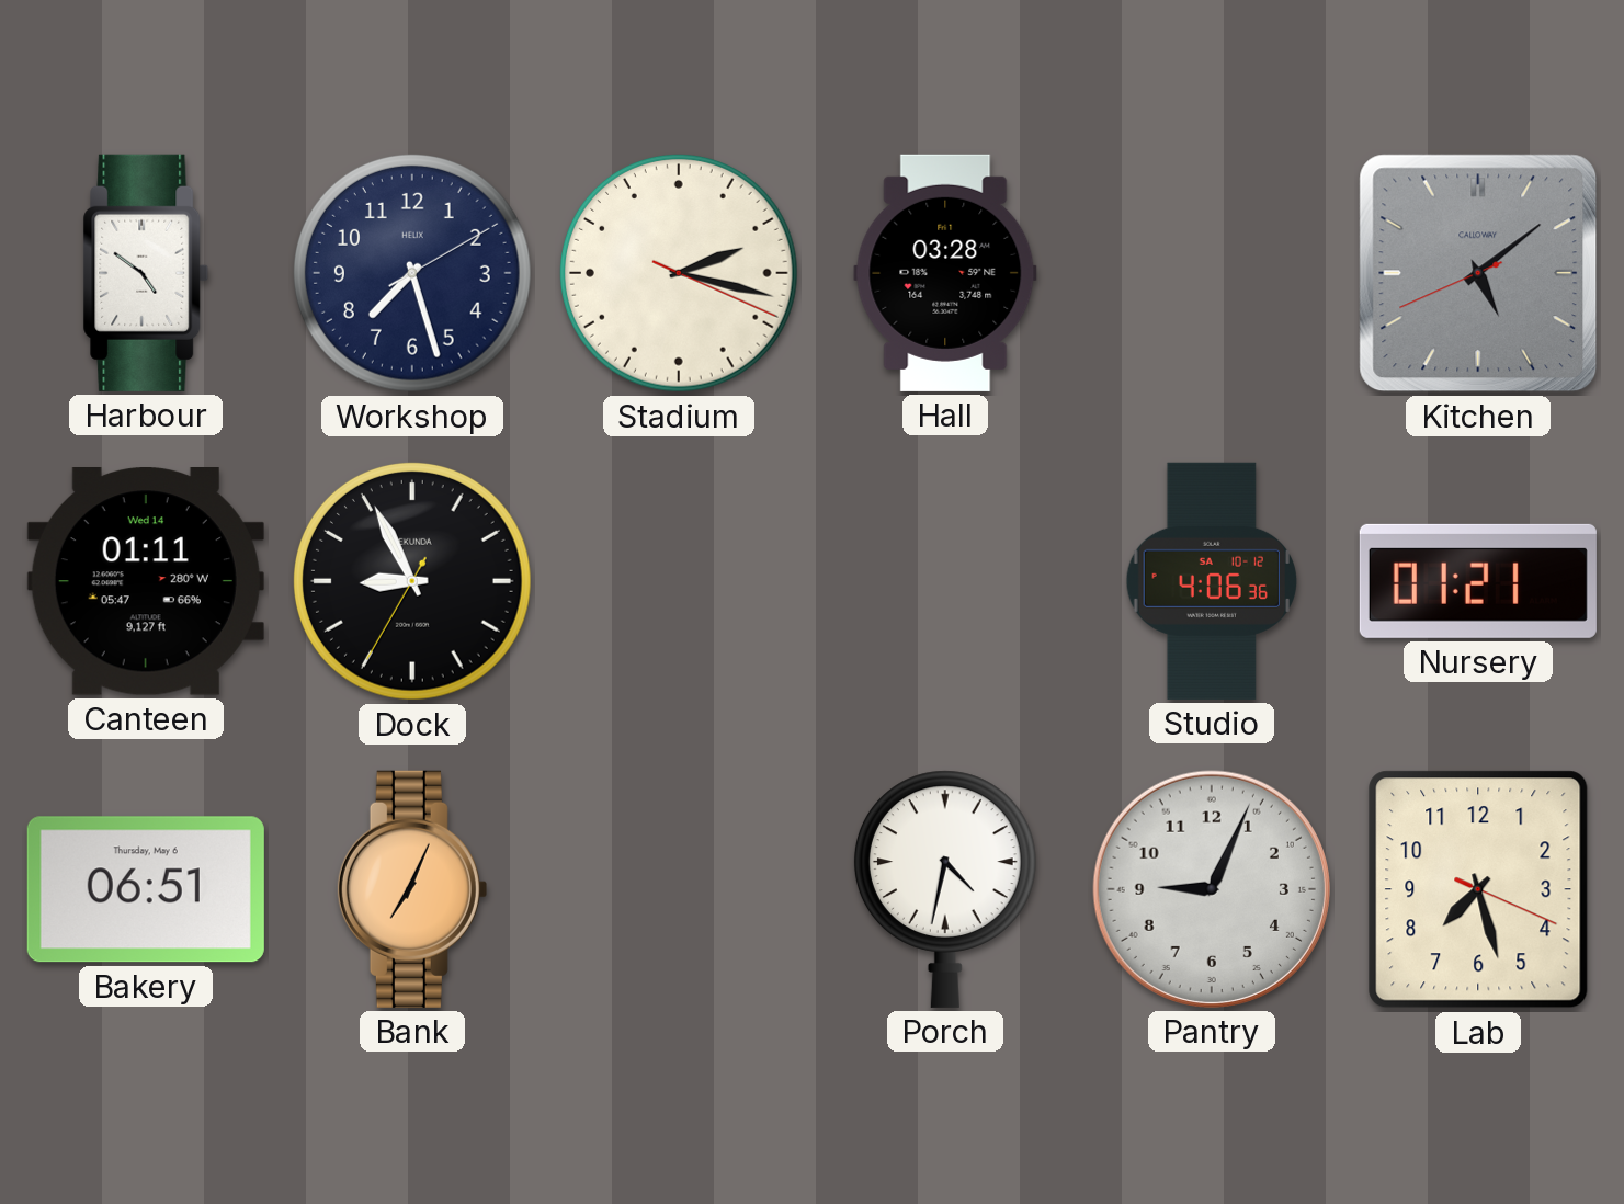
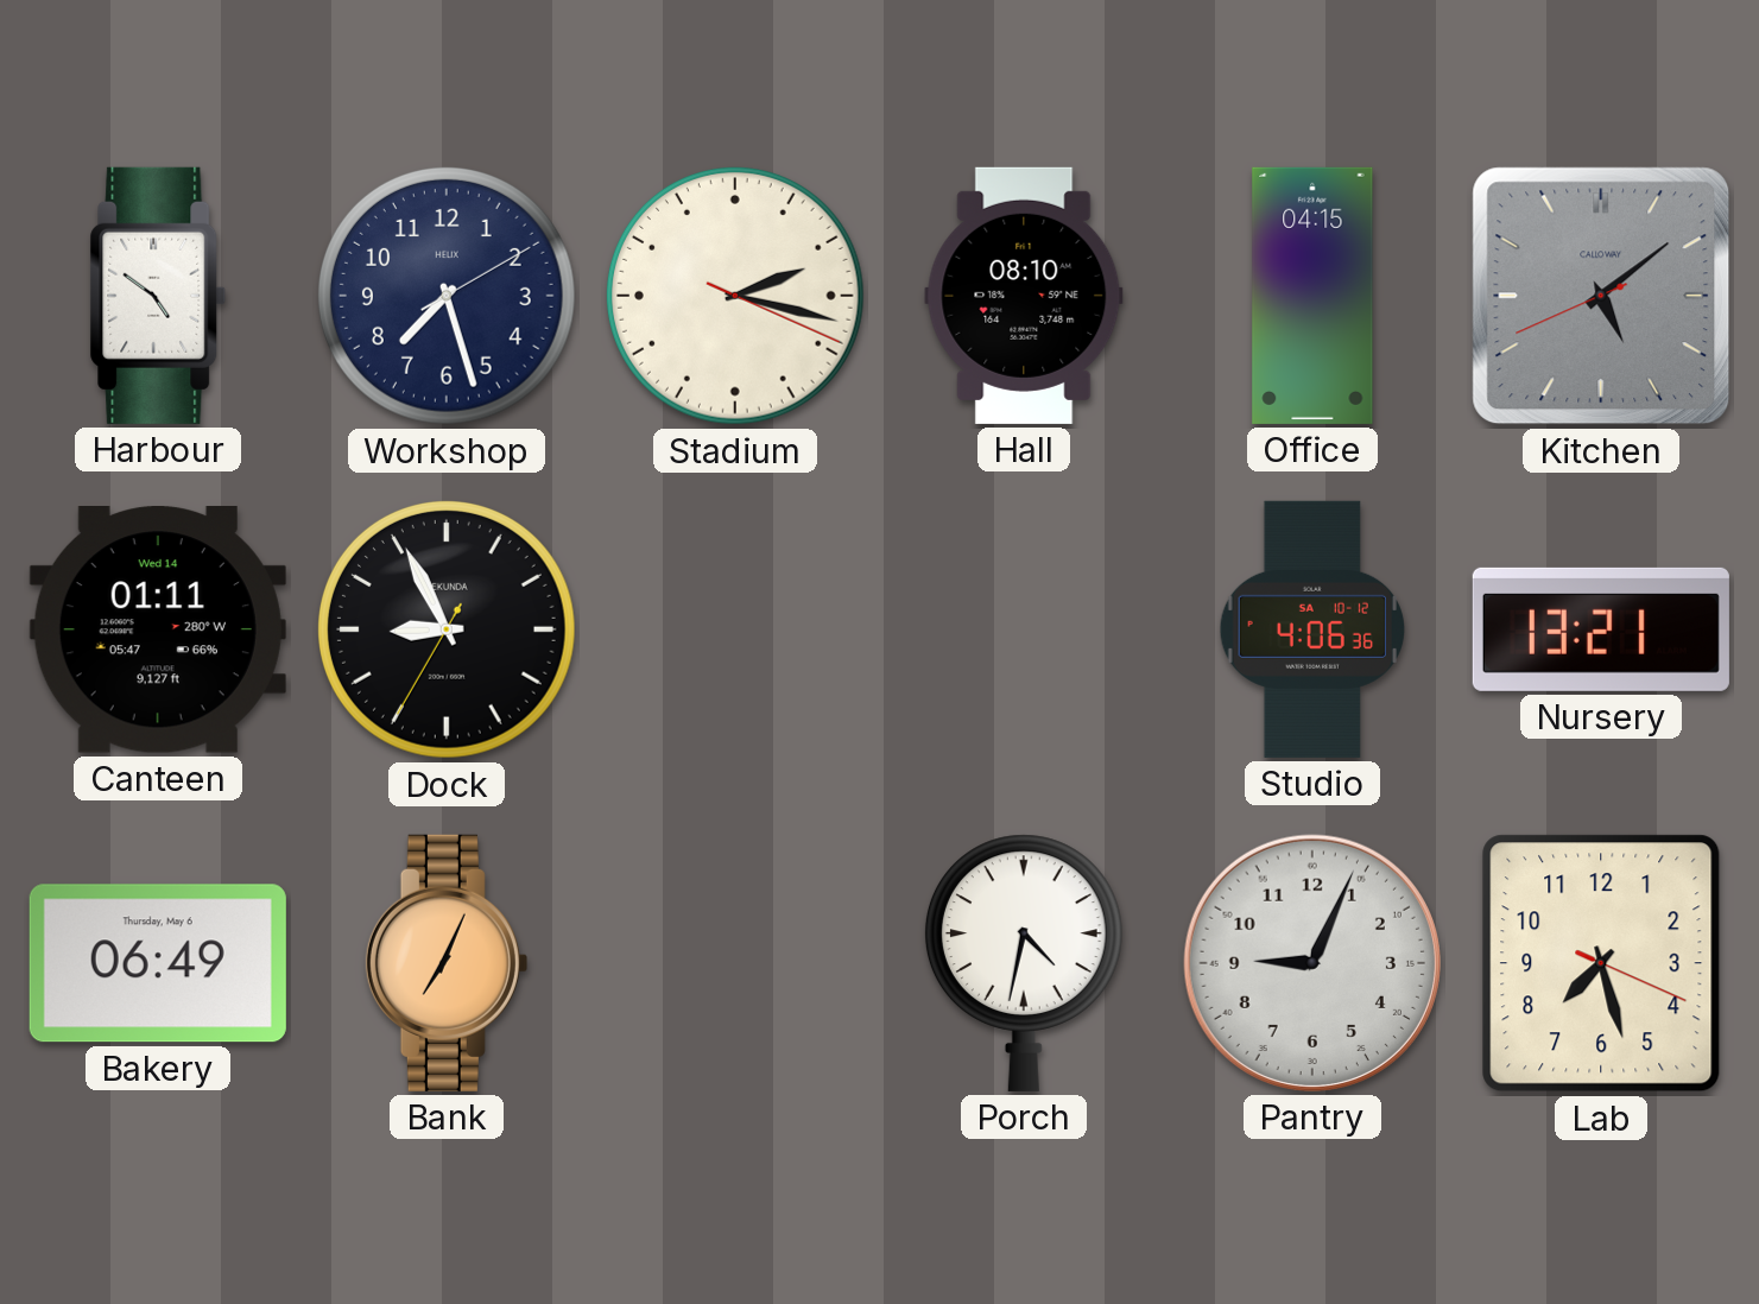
Hall: 03:28 -> 08:10
Office: none -> 04:15
Nursery: 01:21 -> 13:21
Bakery: 06:51 -> 06:49
